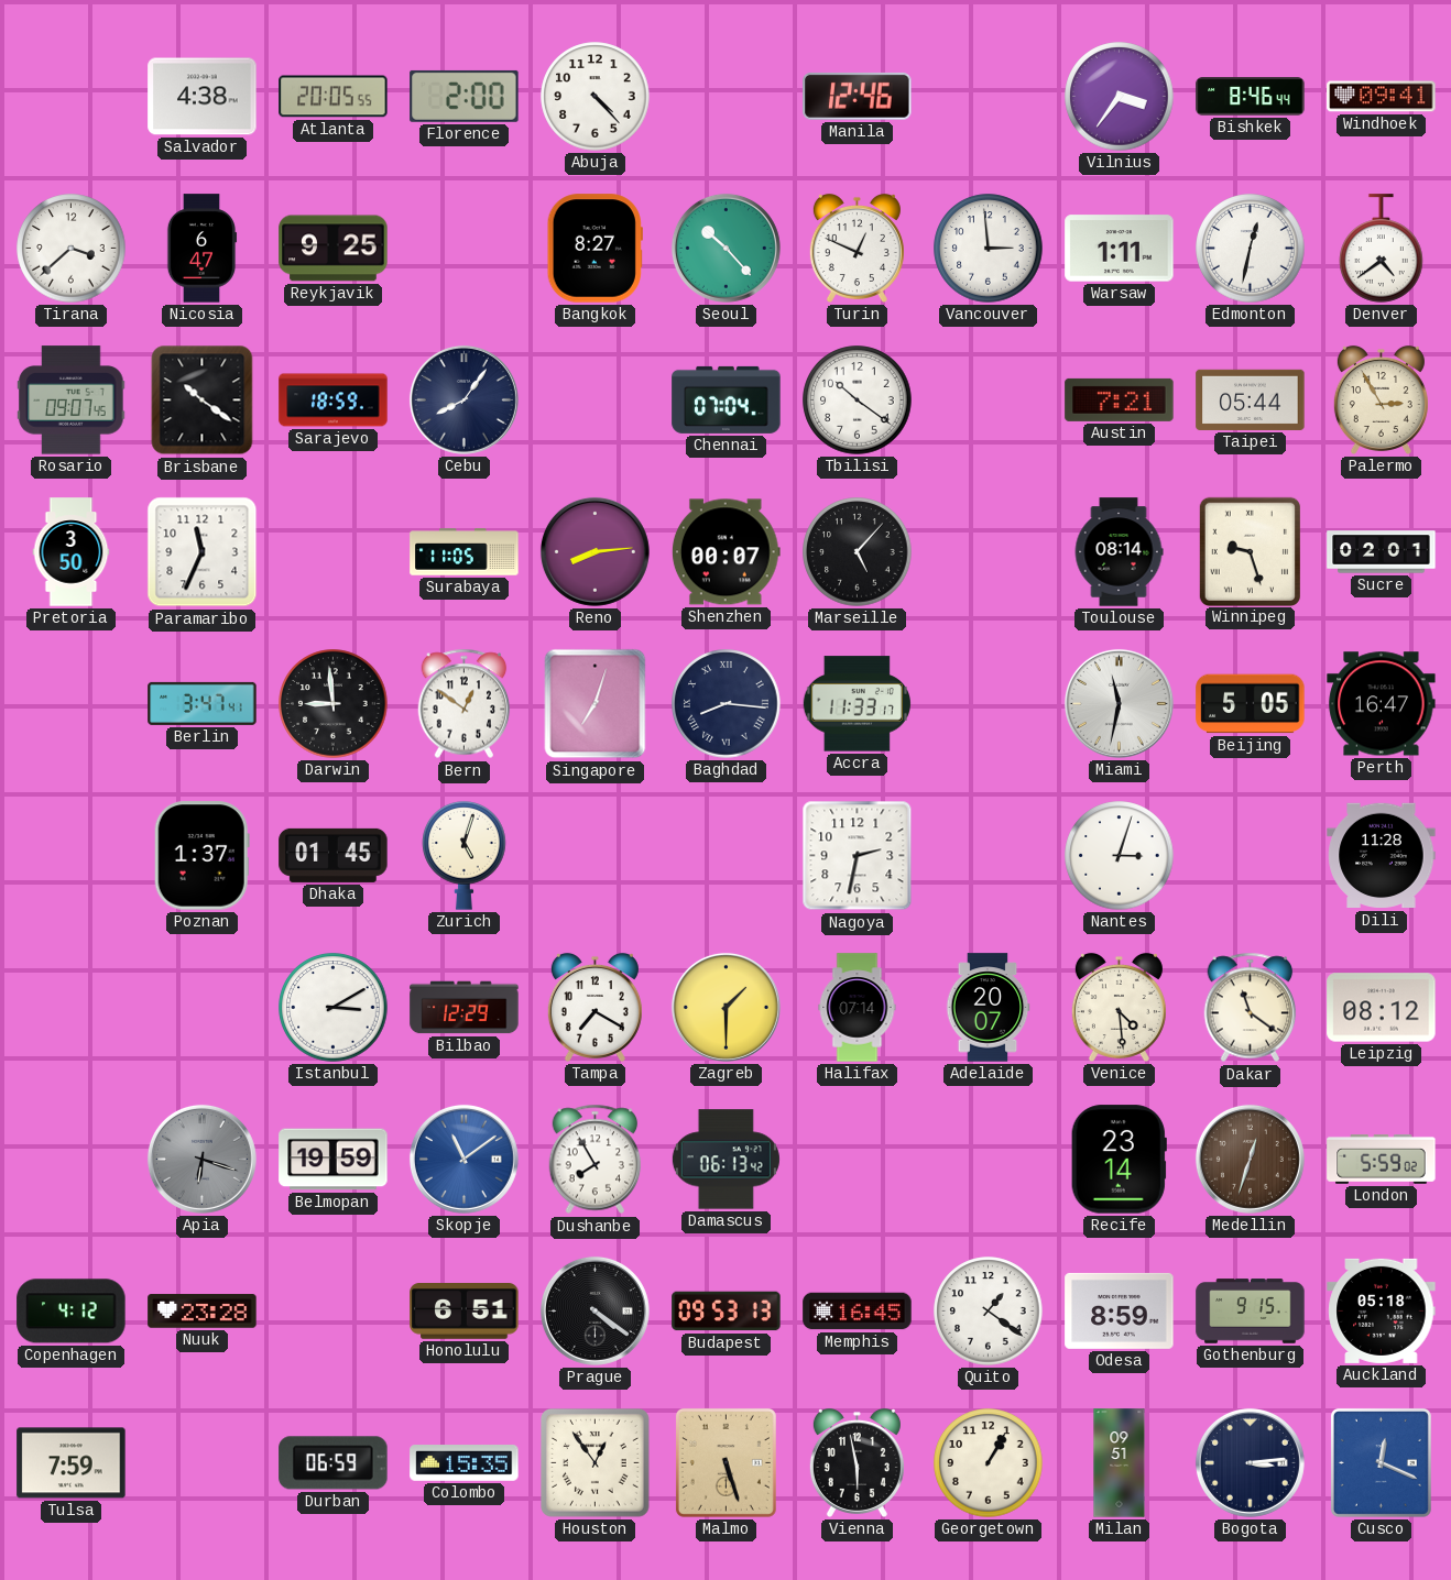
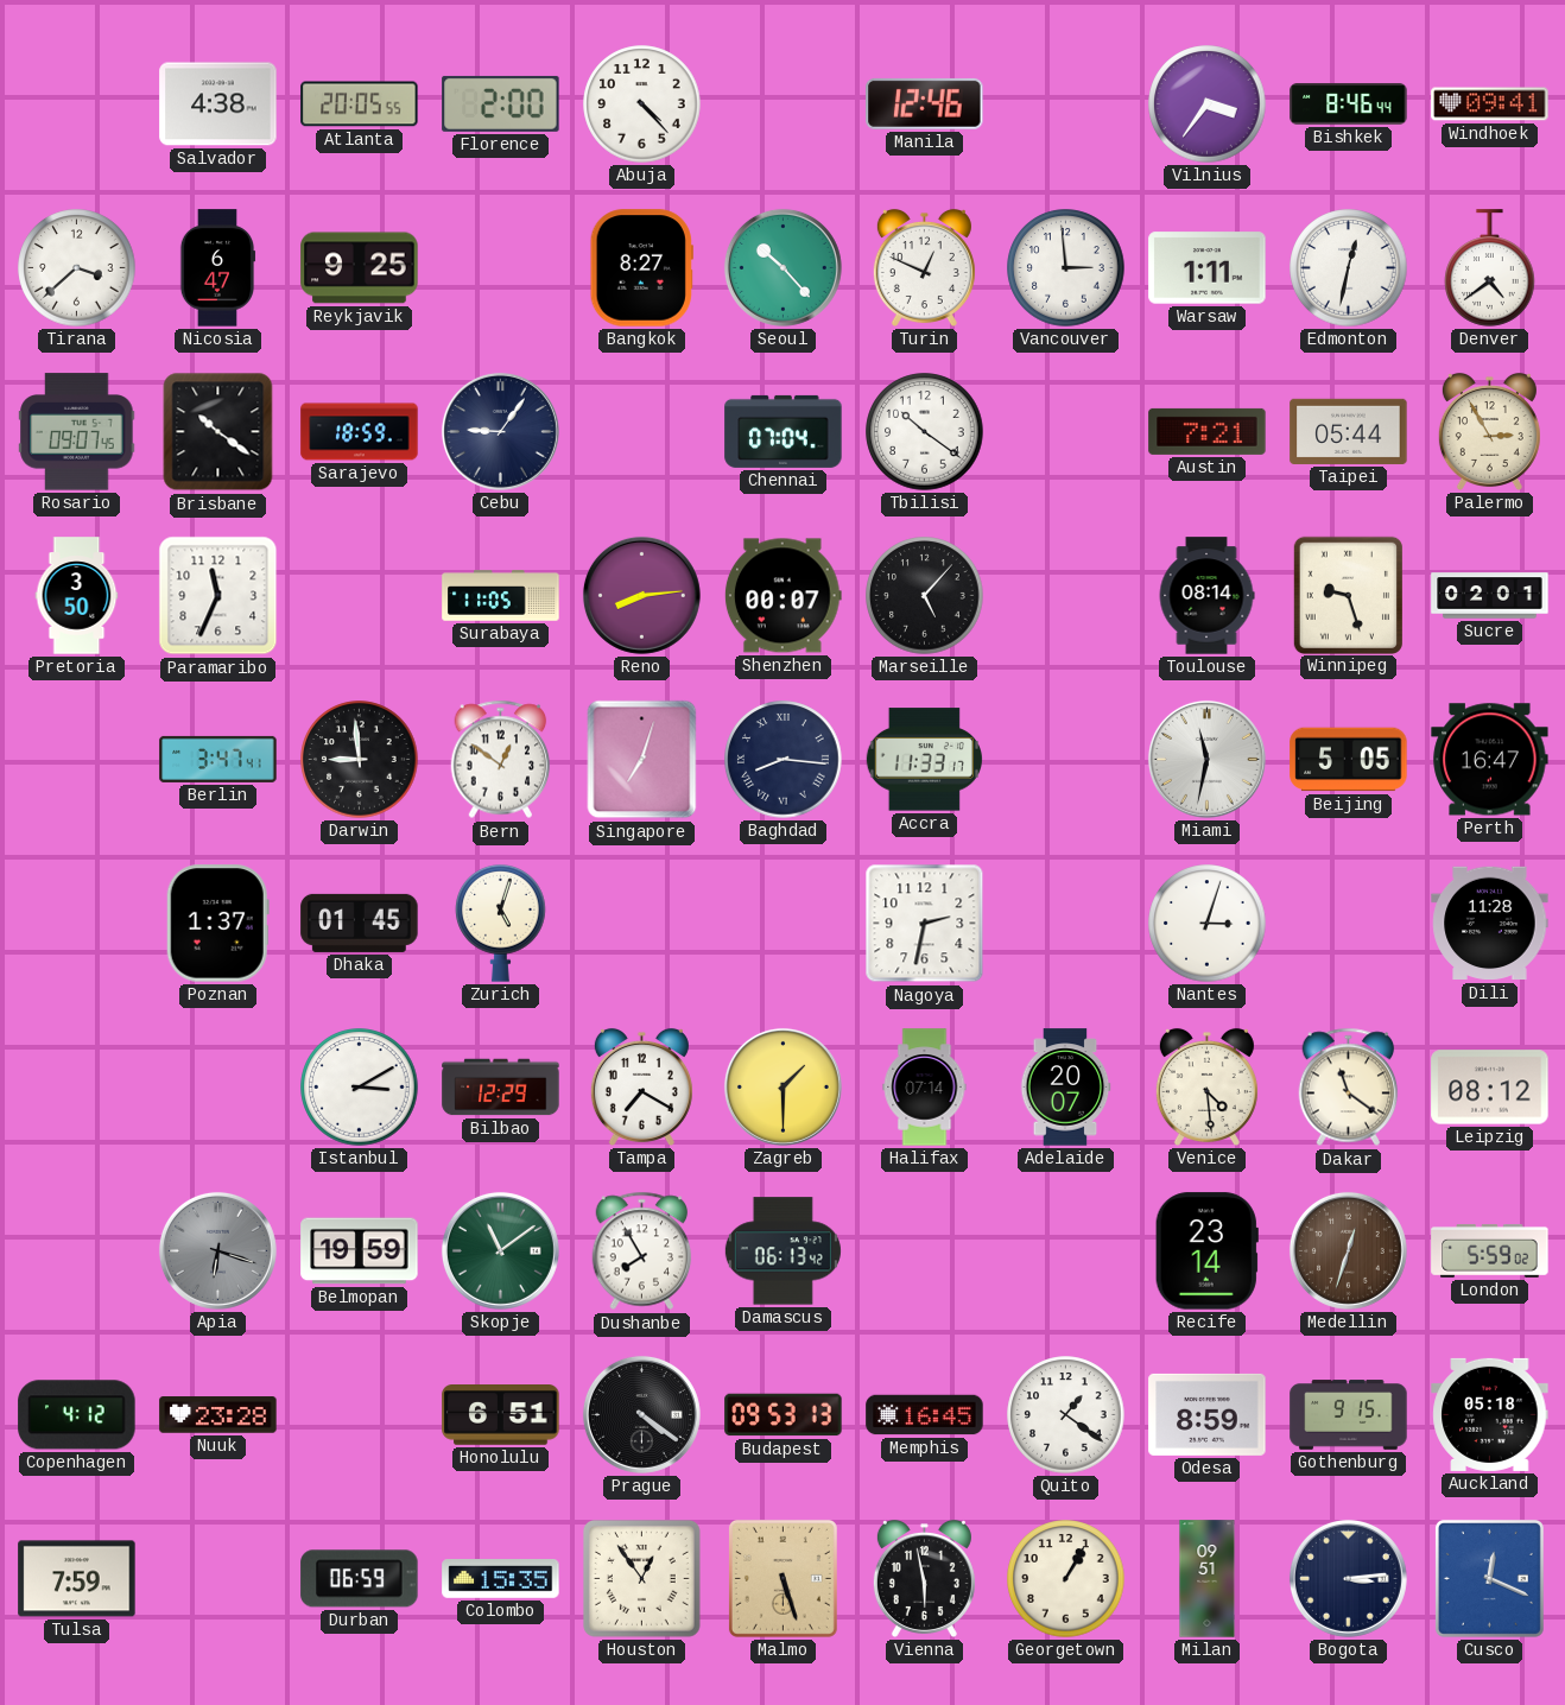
Cebu: 8:06 -> 9:06
Skopje dial: blue -> green
